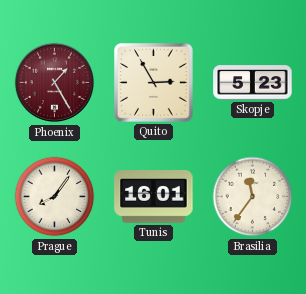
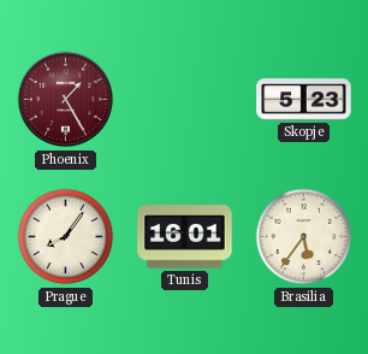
Quito: 2:55 -> none
Brasilia: 11:36 -> 5:36
